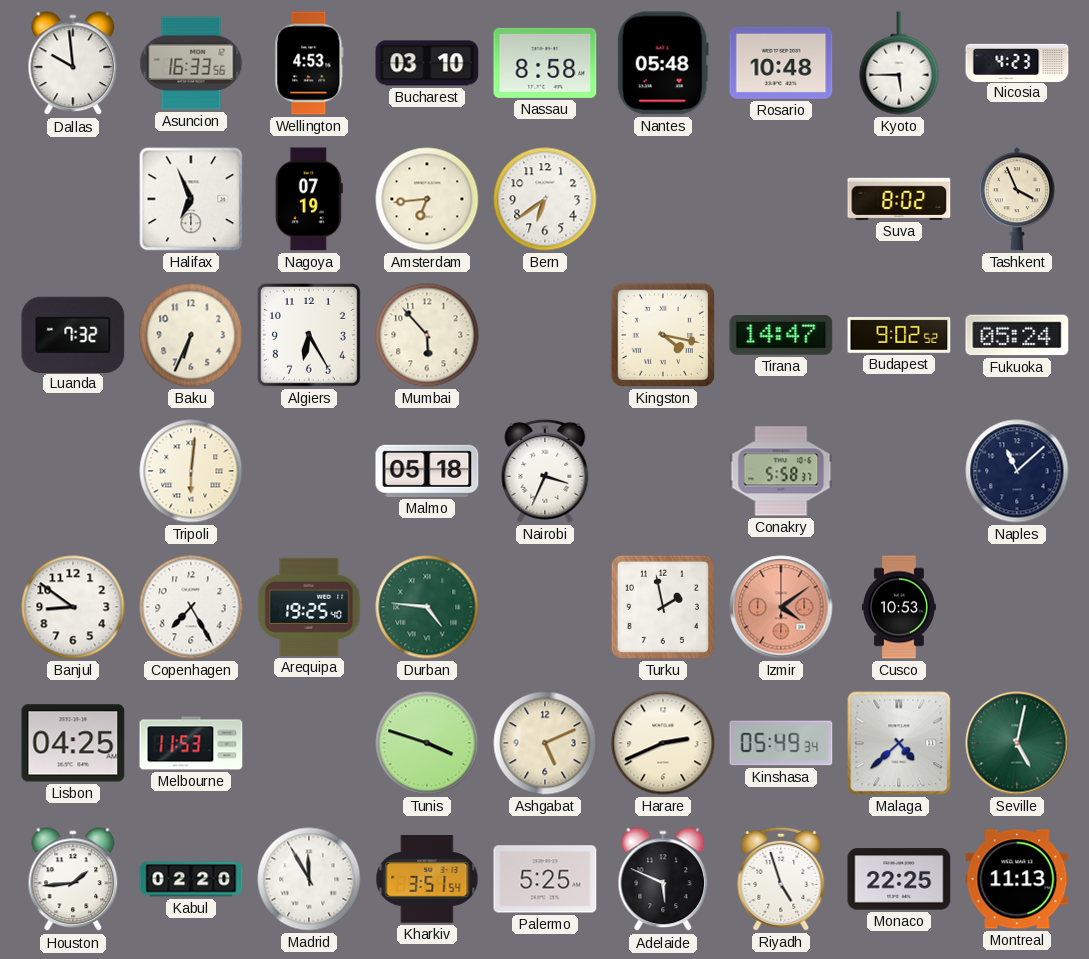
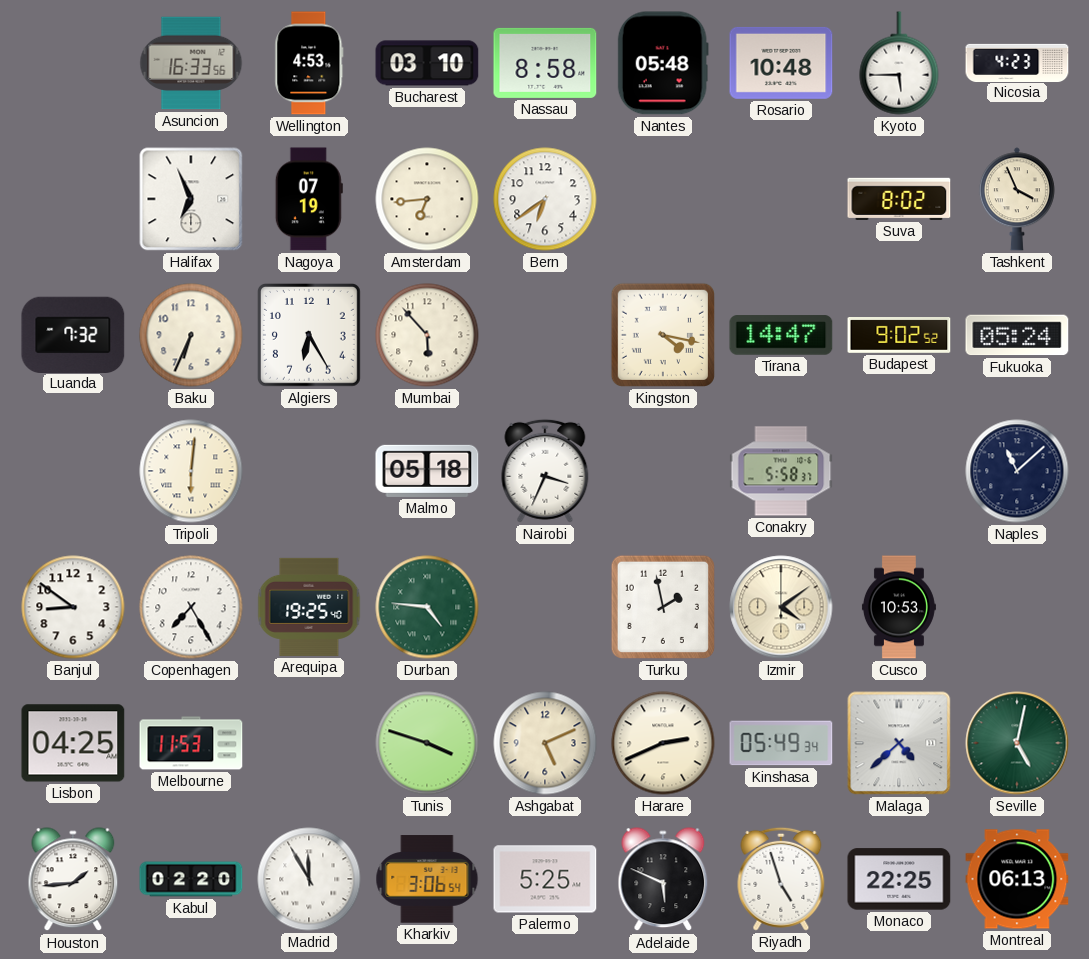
Dallas: 9:59 -> none
Izmir dial: salmon -> cream
Kharkiv: 3:51 -> 3:06
Montreal: 11:13 -> 06:13
